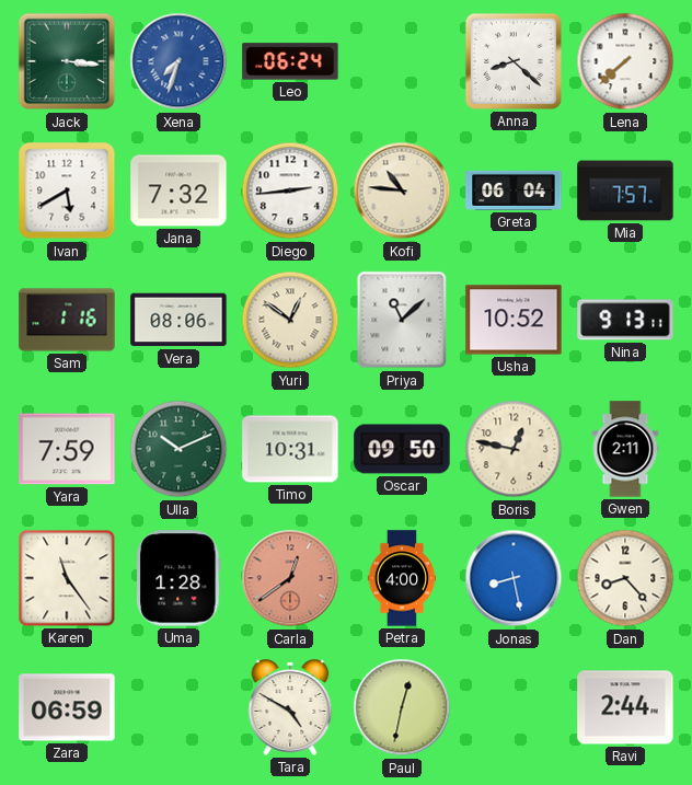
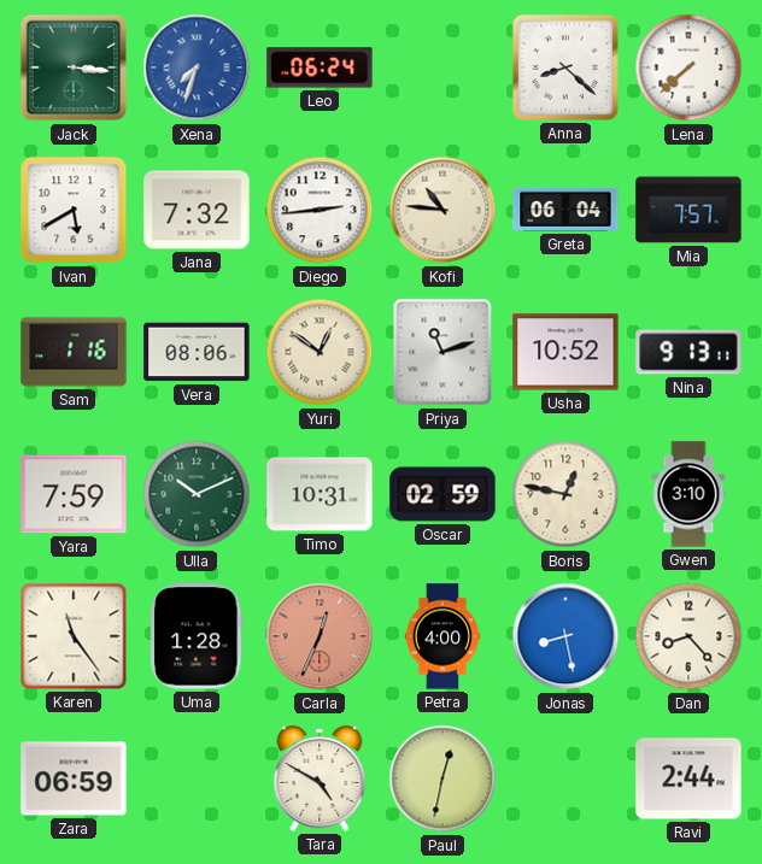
Priya: 11:08 -> 11:12
Oscar: 09:50 -> 02:59
Gwen: 2:11 -> 3:10
Carla: 12:39 -> 12:34
